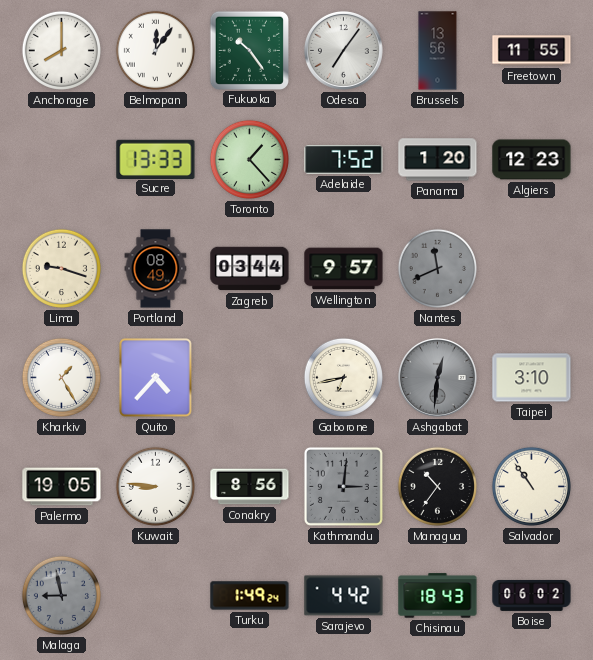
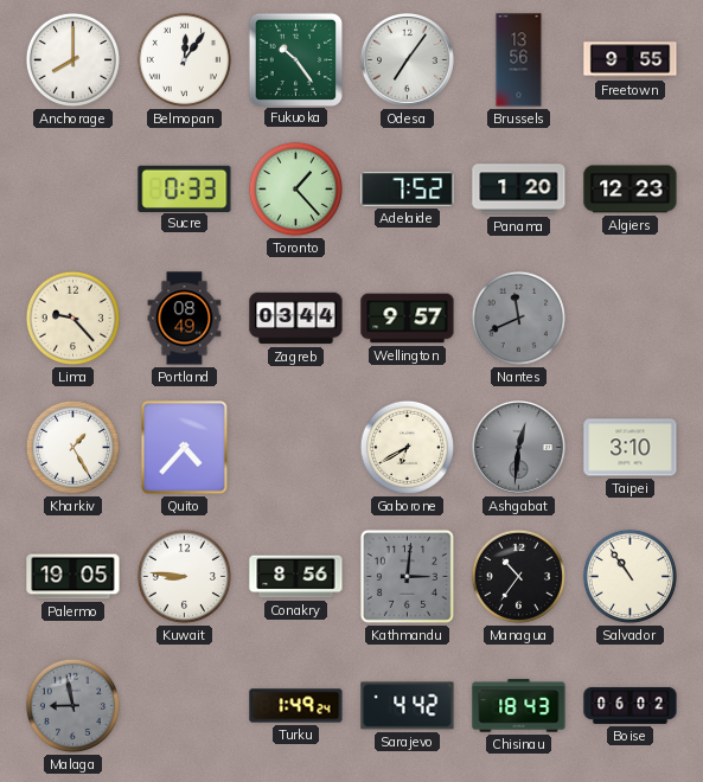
Freetown: 11:55 -> 9:55
Sucre: 13:33 -> 0:33
Lima: 9:18 -> 9:23
Gaborone: 6:43 -> 6:40
